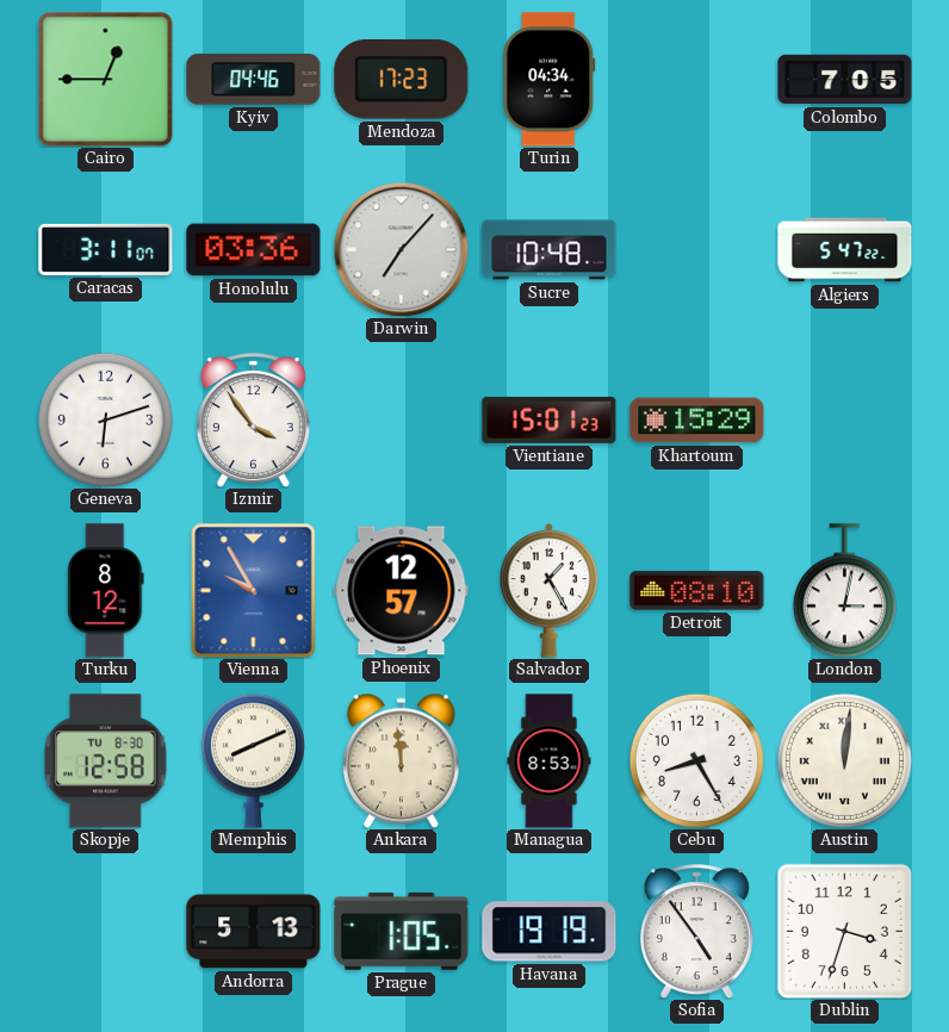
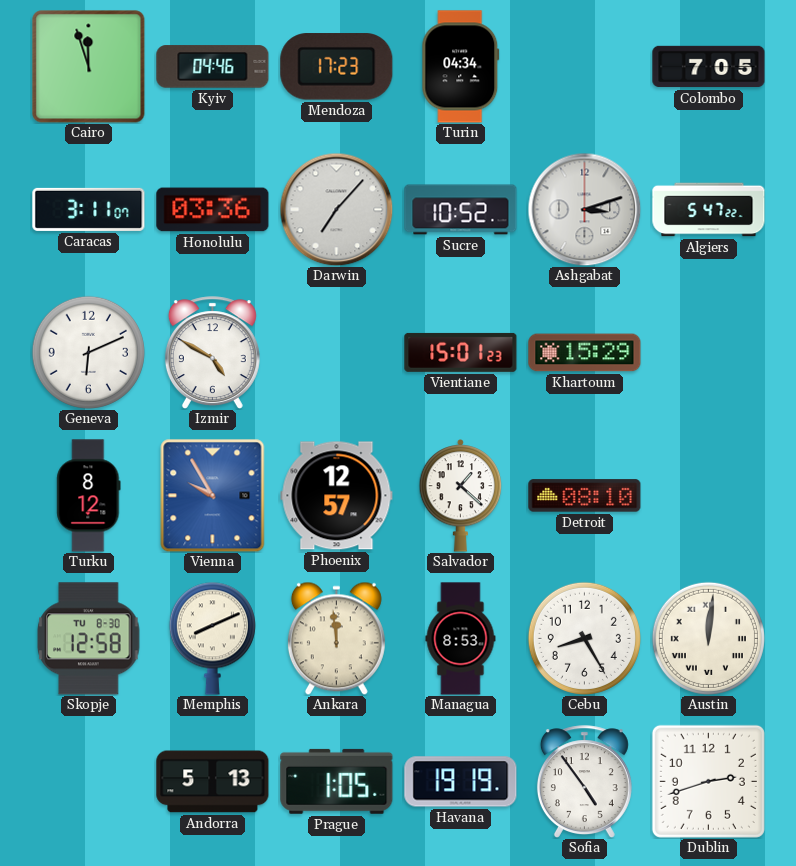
Cairo: 12:45 -> 11:57
Sucre: 10:48 -> 10:52
Ashgabat: none -> 3:12
Geneva: 6:12 -> 6:11
Izmir: 3:54 -> 4:50
Salvador: 1:25 -> 1:22
London: 3:02 -> none
Dublin: 3:33 -> 2:42
